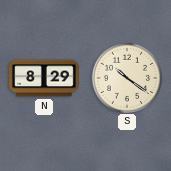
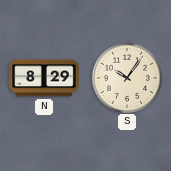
S: 10:21 -> 10:06
